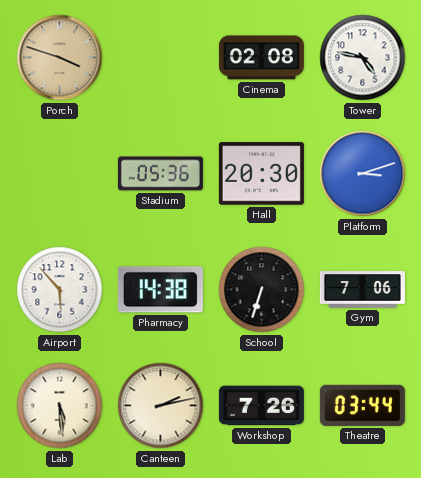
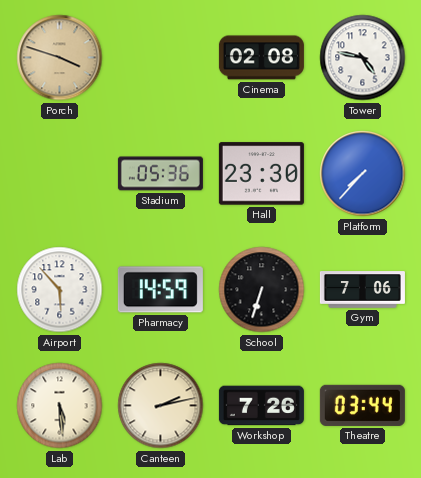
Hall: 20:30 -> 23:30
Platform: 3:12 -> 7:37
Pharmacy: 14:38 -> 14:59
